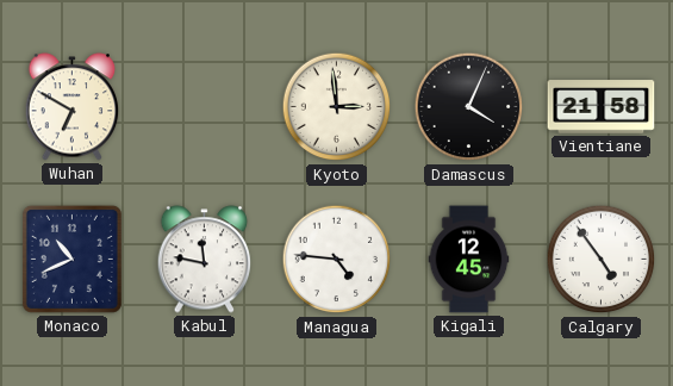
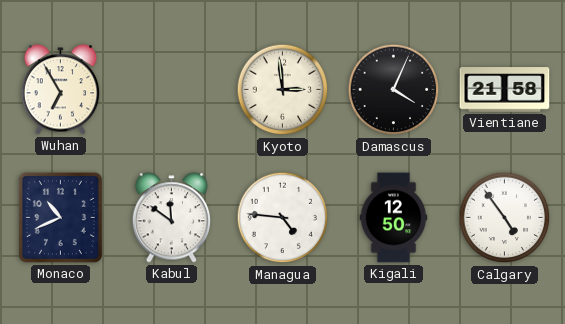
Wuhan: 6:50 -> 6:55
Kabul: 11:47 -> 11:51
Kigali: 12:45 -> 12:50
